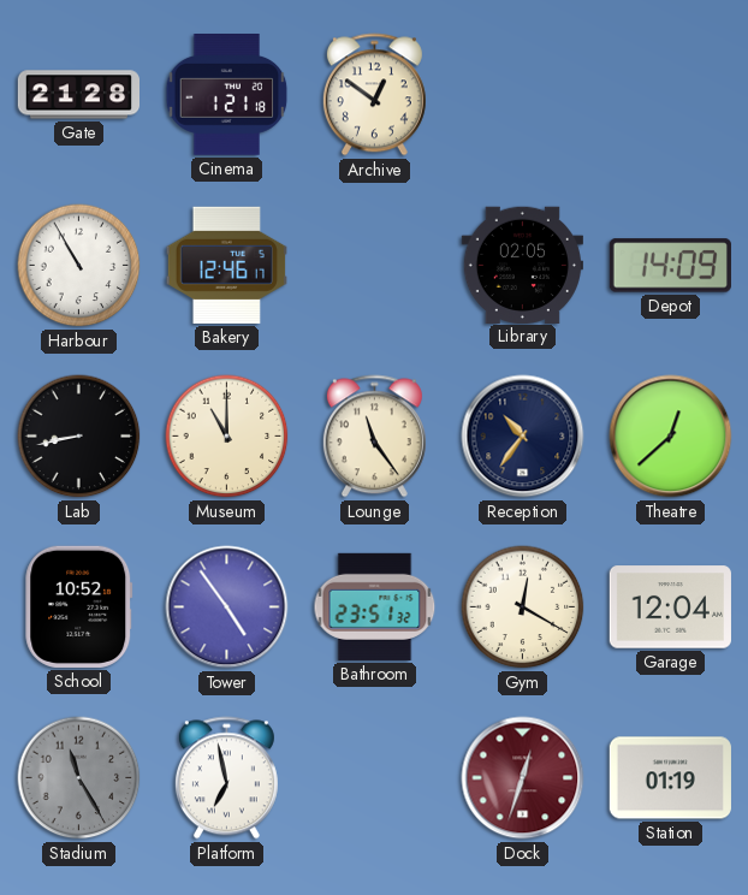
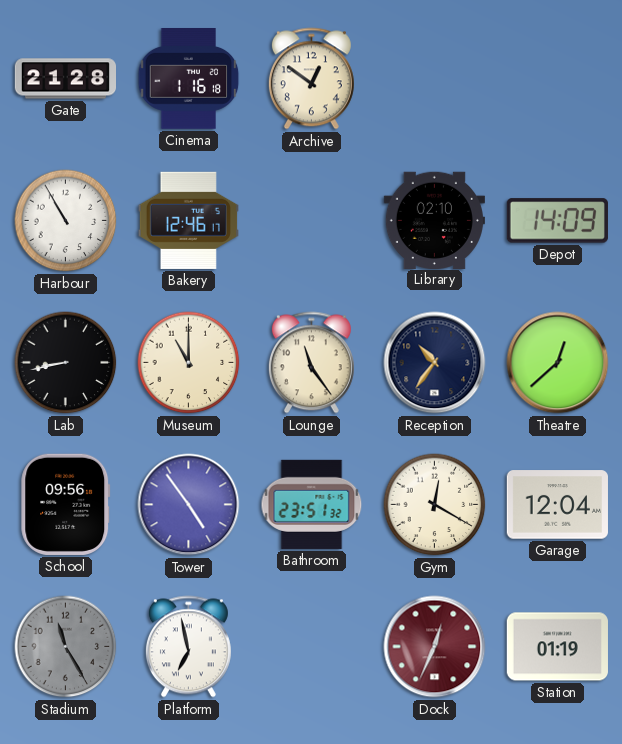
Cinema: 1:21 -> 1:16
Library: 02:05 -> 02:10
School: 10:52 -> 09:56
Dock: 12:33 -> 12:34
